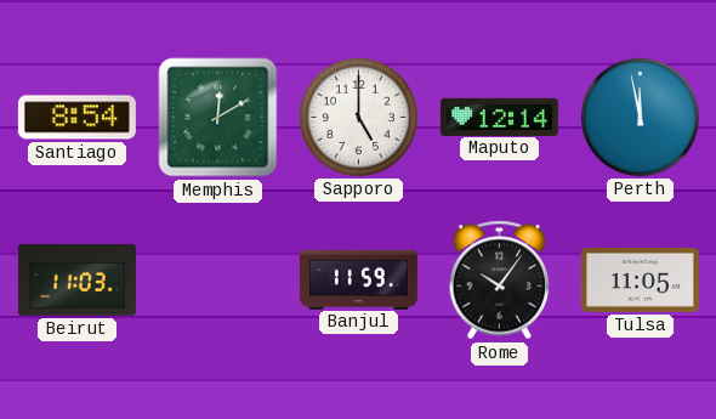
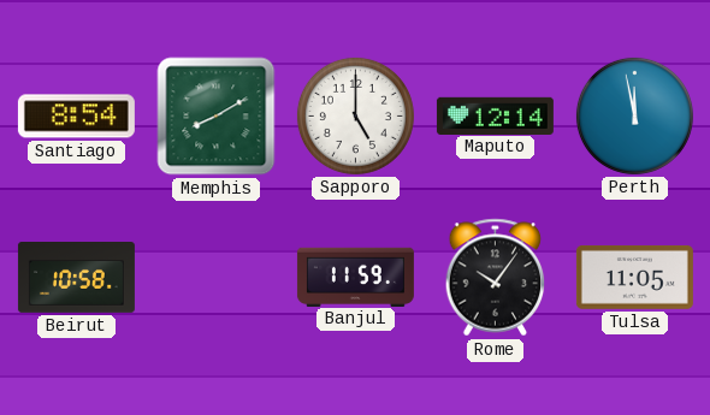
Memphis: 12:10 -> 8:10
Beirut: 11:03 -> 10:58
